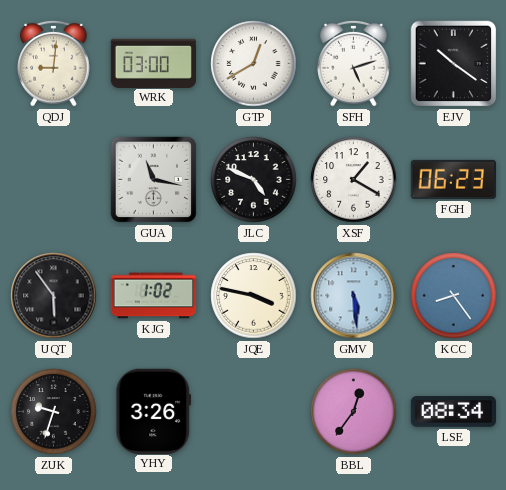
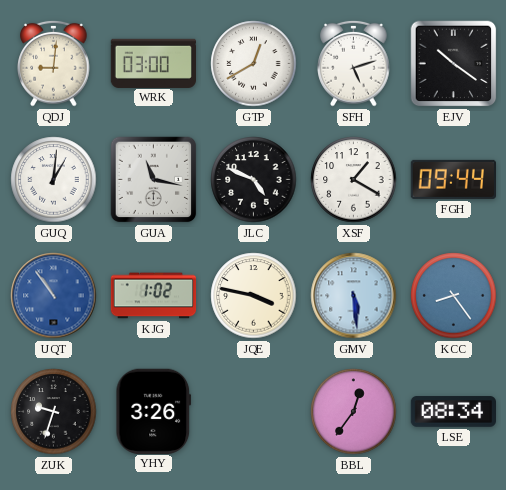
GUQ: none -> 1:01
FGH: 06:23 -> 09:44
UQT: 5:54 -> 10:54
UQT dial: black -> blue
